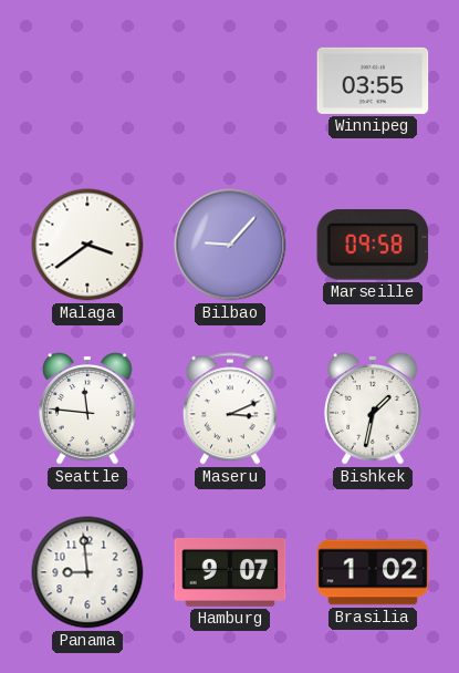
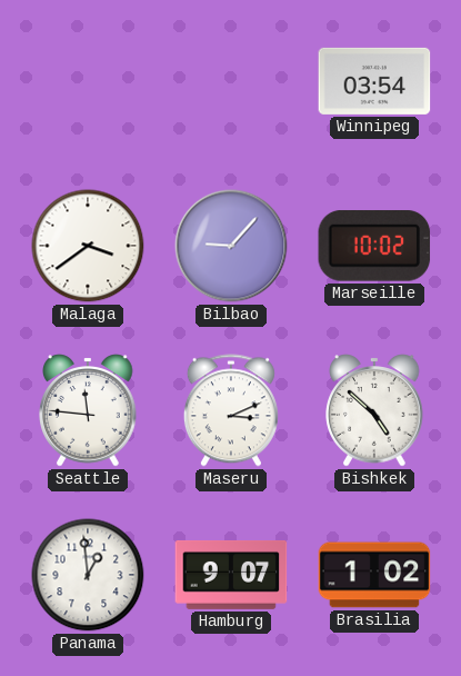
Winnipeg: 03:55 -> 03:54
Marseille: 09:58 -> 10:02
Bishkek: 1:32 -> 4:52
Panama: 8:59 -> 12:59
